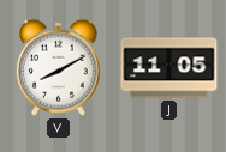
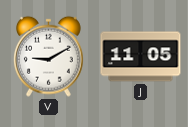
V: 8:10 -> 9:10
